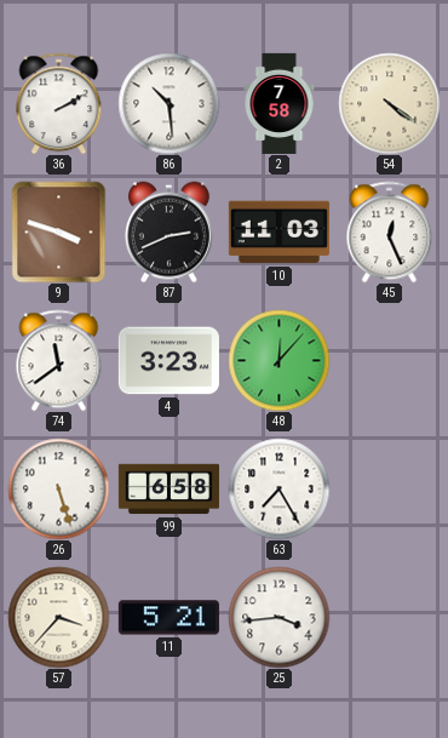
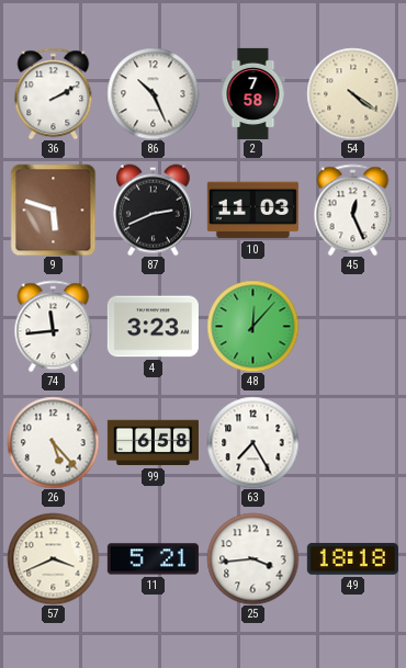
86: 10:29 -> 10:26
9: 3:48 -> 5:48
74: 11:39 -> 11:44
26: 5:27 -> 5:23
57: 3:37 -> 3:41
49: none -> 18:18
